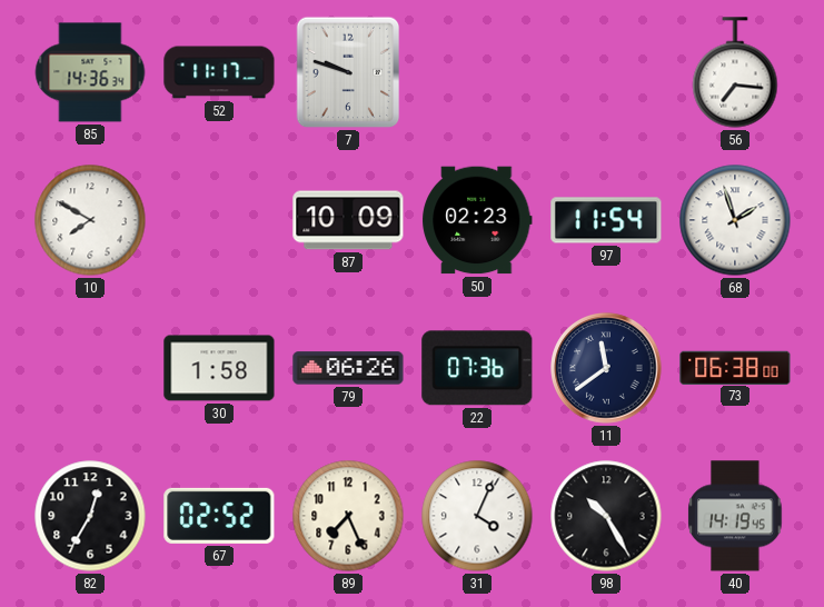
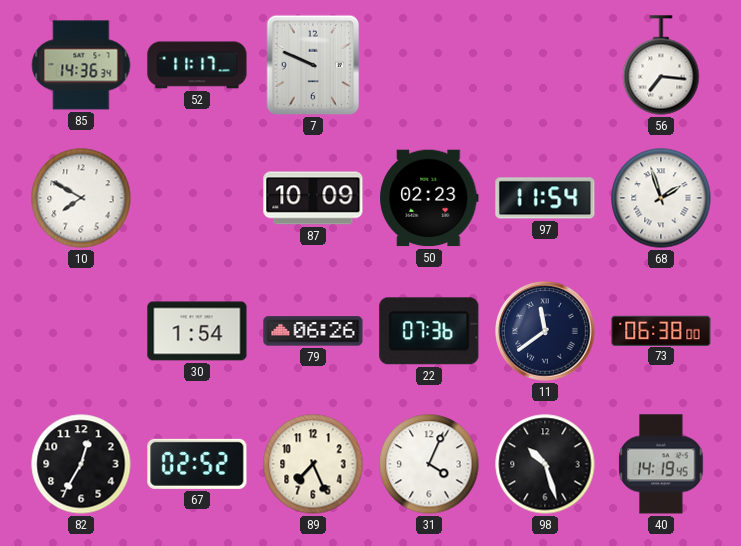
7: 9:48 -> 9:49
30: 1:58 -> 1:54
98: 10:25 -> 10:27
